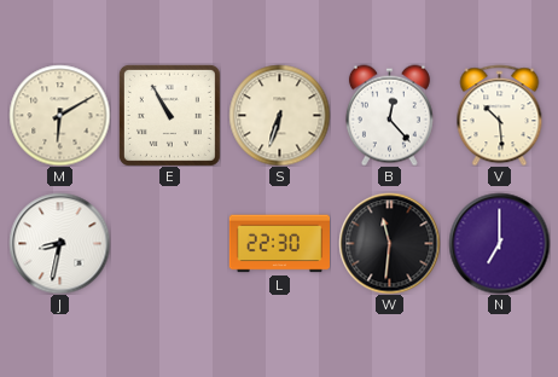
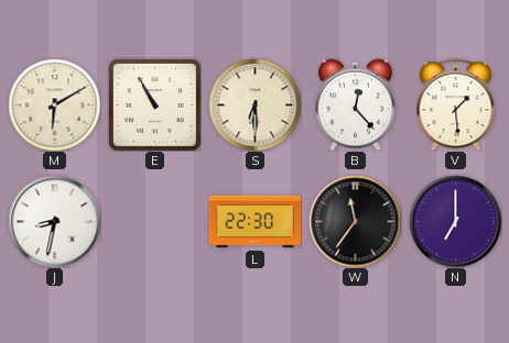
S: 6:33 -> 6:30
V: 10:29 -> 1:29
W: 11:31 -> 11:36
